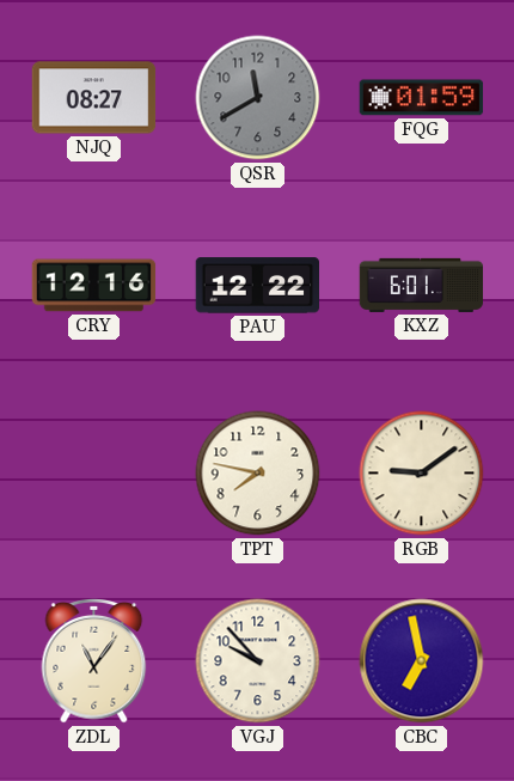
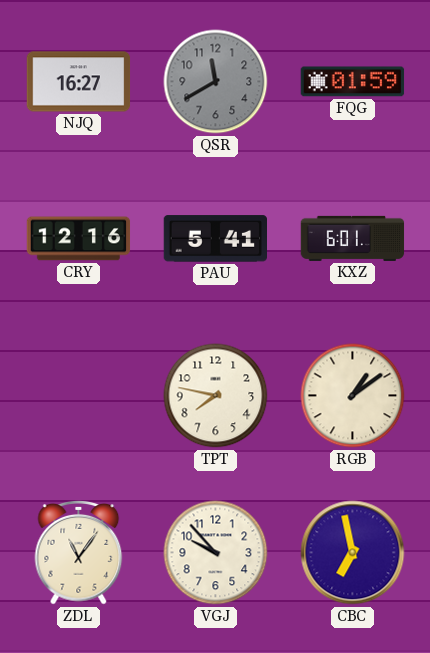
NJQ: 08:27 -> 16:27
PAU: 12:22 -> 5:41
RGB: 9:09 -> 1:09
